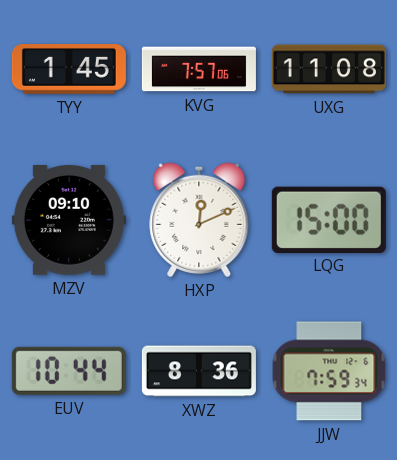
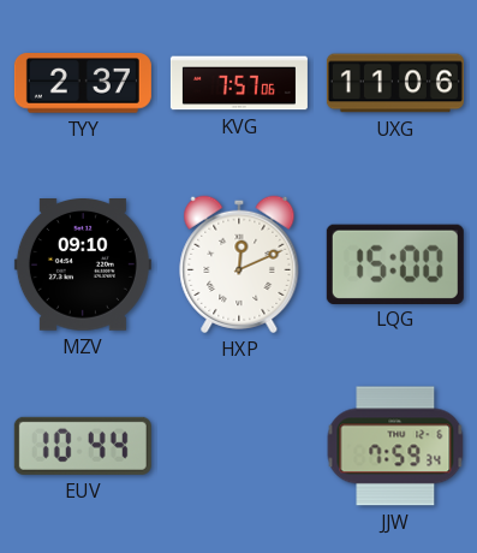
TYY: 1:45 -> 2:37
UXG: 11:08 -> 11:06
XWZ: 8:36 -> none
